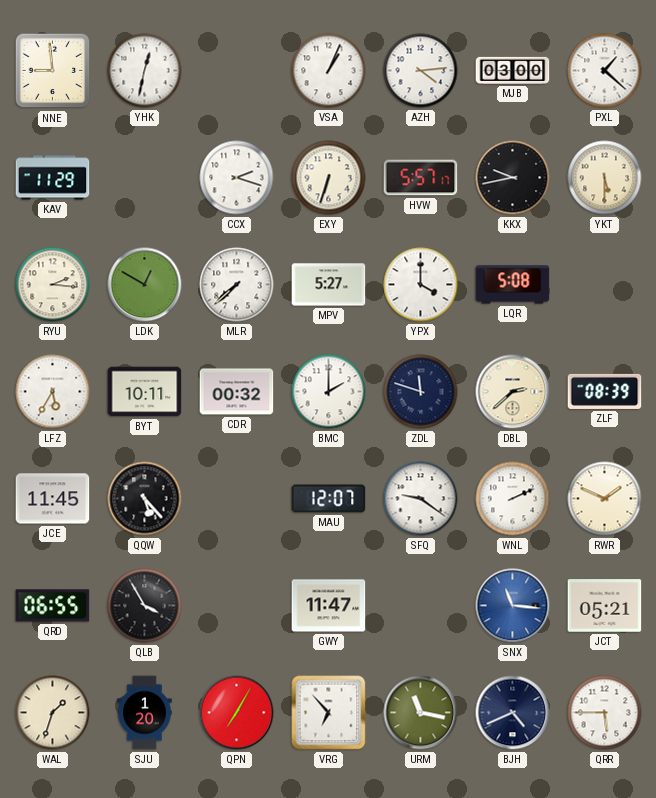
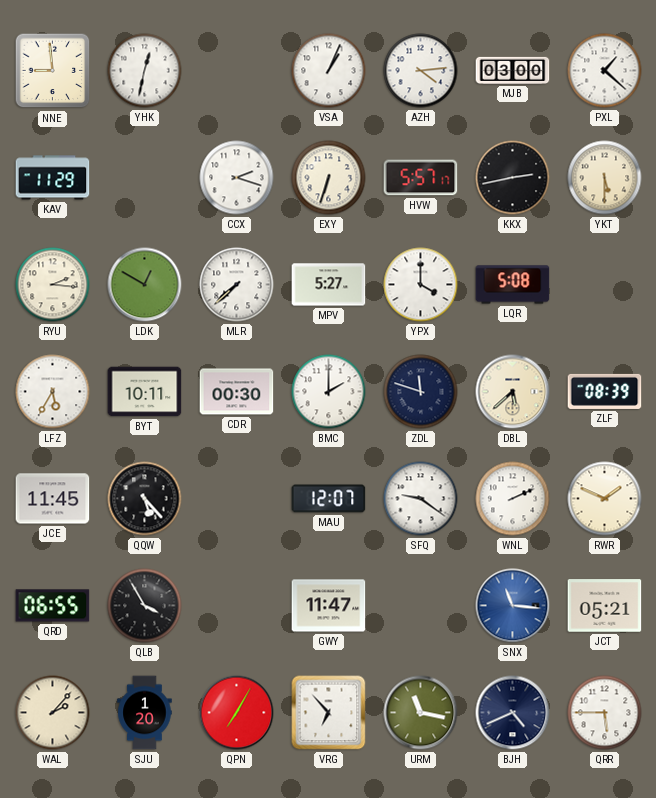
KKX: 9:43 -> 2:43
CDR: 00:32 -> 00:30
DBL: 2:38 -> 5:38
WAL: 1:33 -> 2:07
